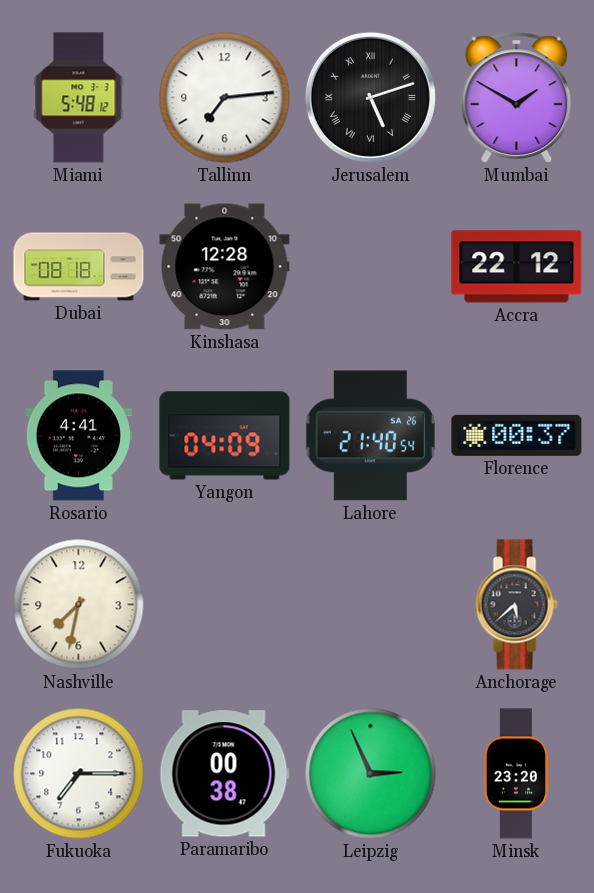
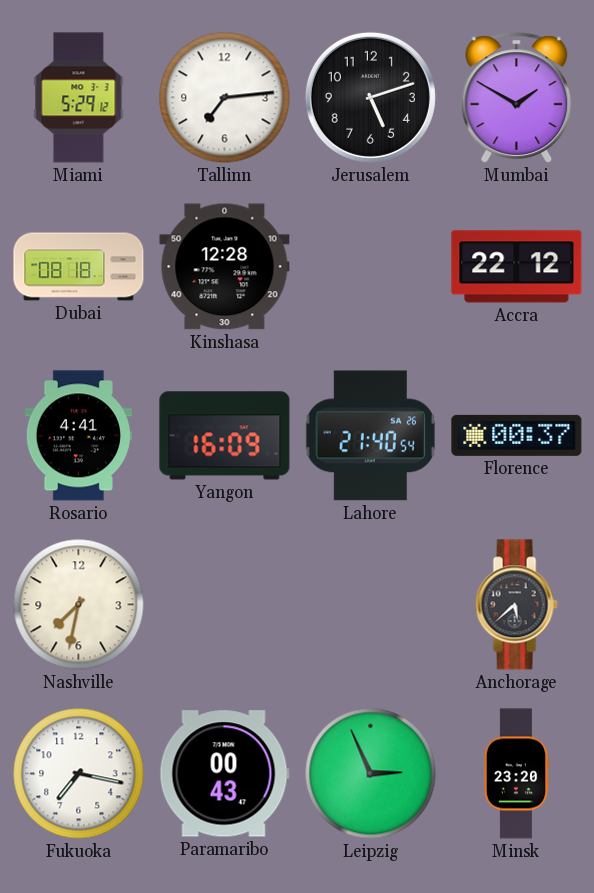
Miami: 5:48 -> 5:29
Jerusalem numerals: Roman -> Arabic
Yangon: 04:09 -> 16:09
Fukuoka: 7:15 -> 7:17
Paramaribo: 00:38 -> 00:43
